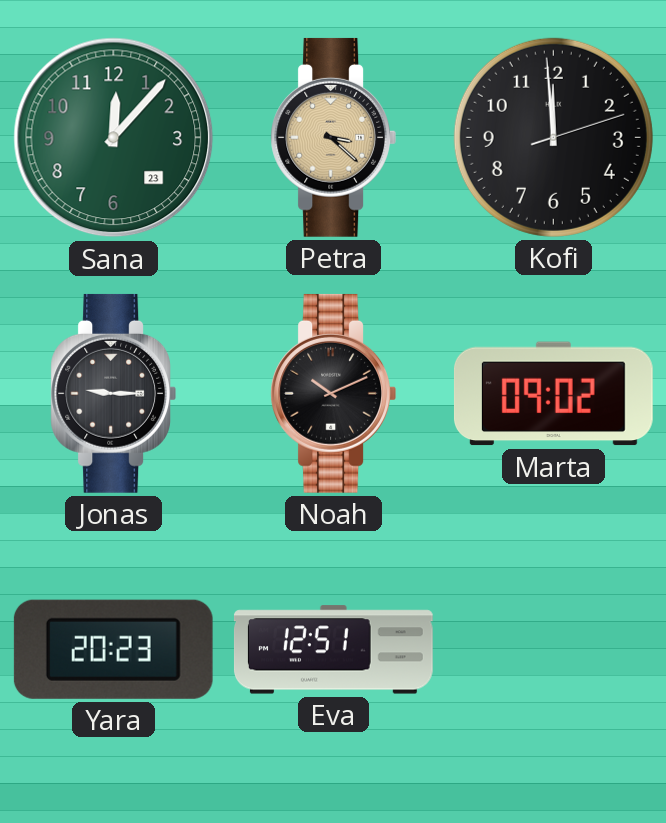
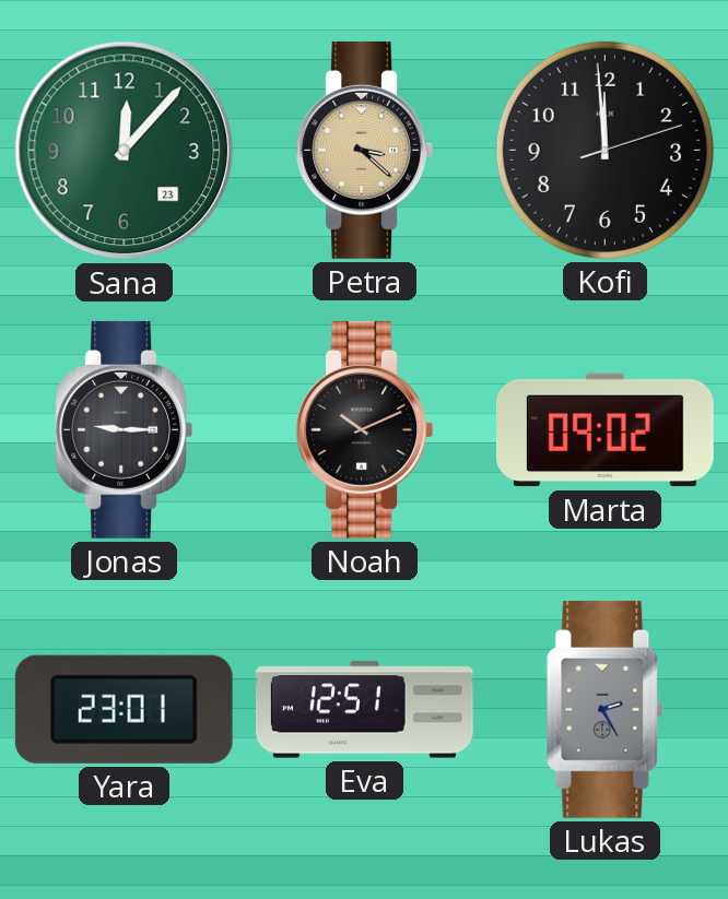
Yara: 20:23 -> 23:01
Lukas: none -> 2:25
